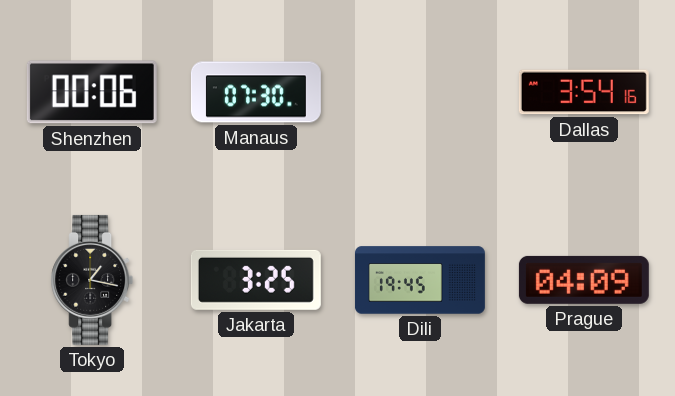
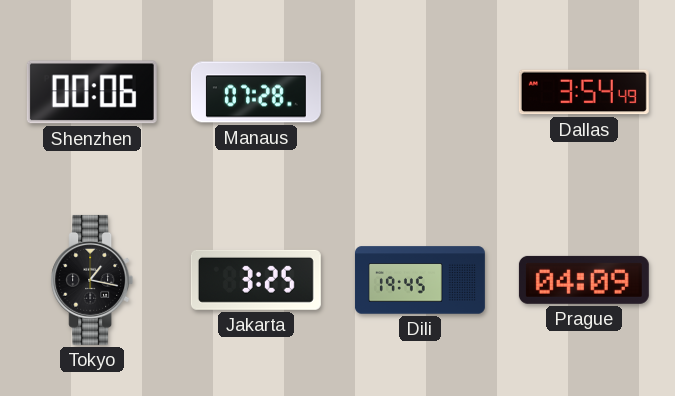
Manaus: 07:30 -> 07:28
Dallas: 3:54:16 -> 3:54:49
